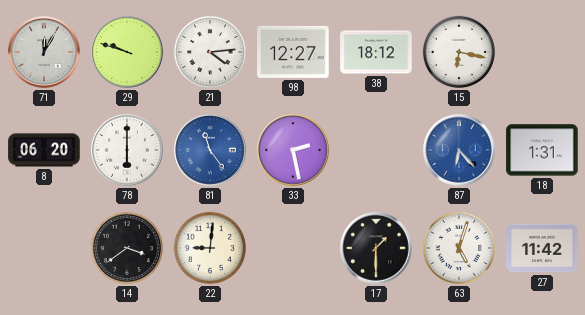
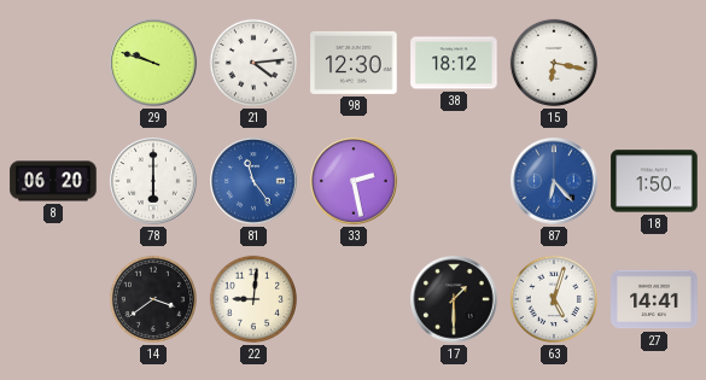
71: 12:05 -> none
98: 12:27 -> 12:30
18: 1:31 -> 1:50
27: 11:42 -> 14:41
